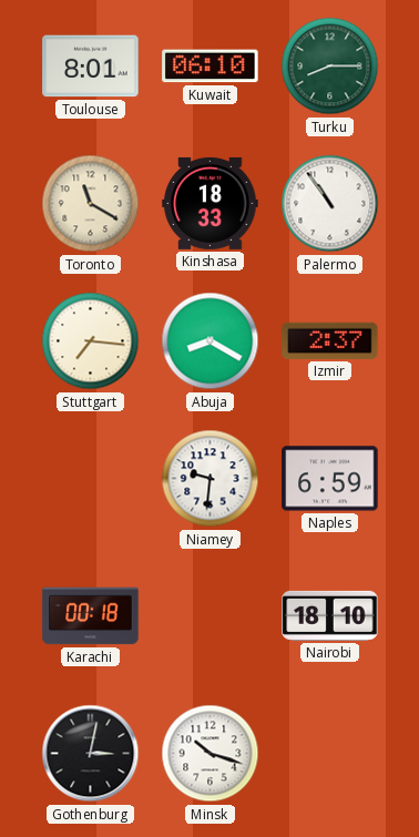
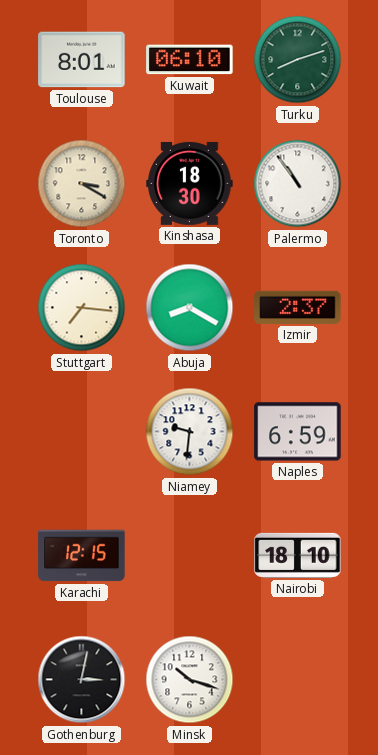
Turku: 8:15 -> 8:12
Toronto: 11:20 -> 3:20
Kinshasa: 18:33 -> 18:30
Karachi: 00:18 -> 12:15
